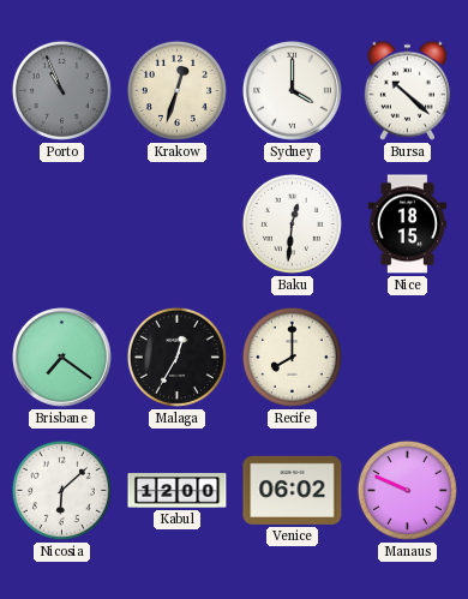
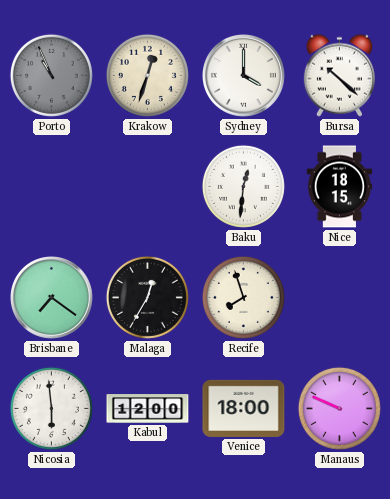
Recife: 8:00 -> 7:57
Nicosia: 6:08 -> 5:59
Venice: 06:02 -> 18:00
